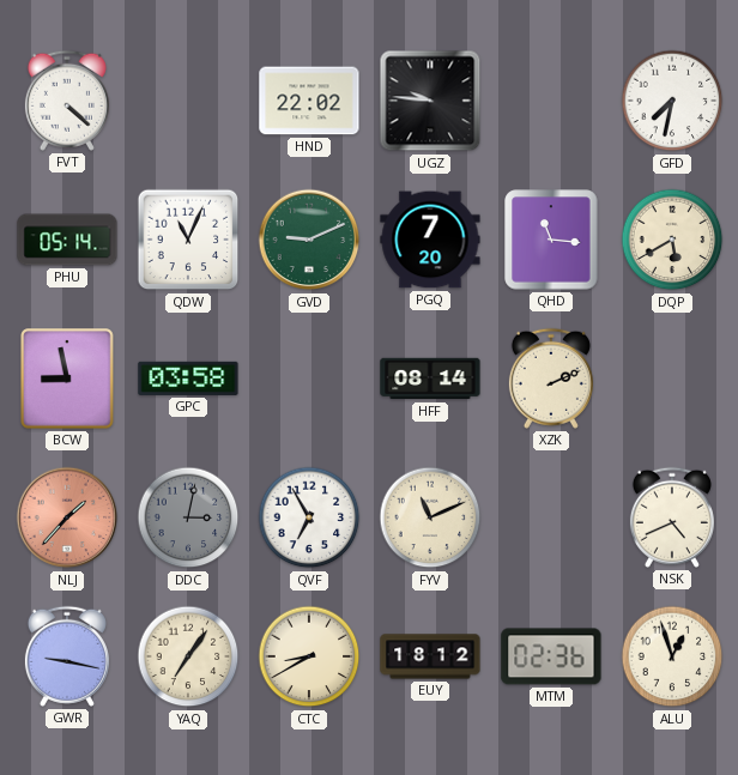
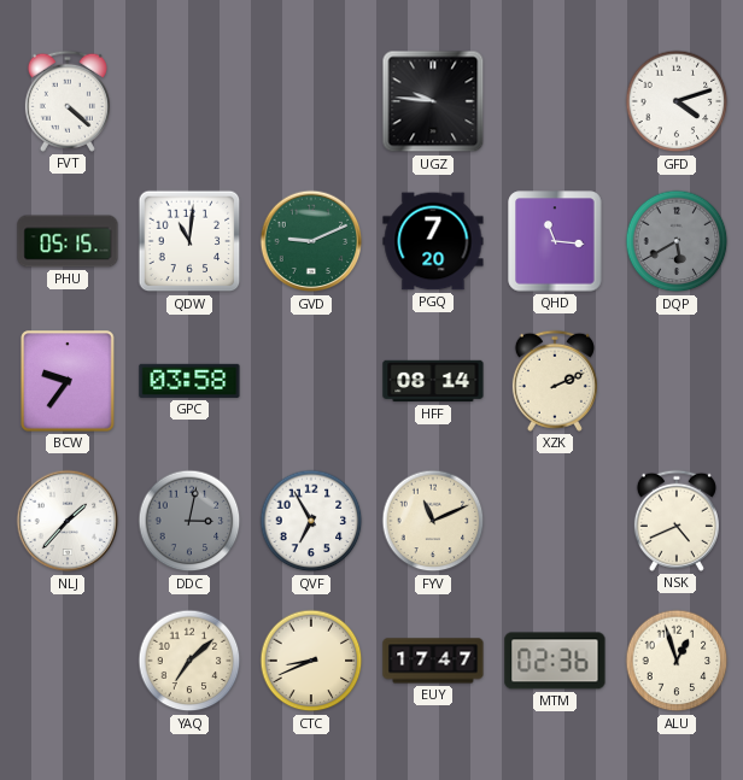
HND: 22:02 -> none
GFD: 7:32 -> 4:12
PHU: 05:14 -> 05:15
QDW: 11:04 -> 11:01
DQP dial: cream -> grey
BCW: 8:58 -> 9:36
NLJ dial: salmon -> white
GWR: 9:17 -> none
YAQ: 7:06 -> 7:08
CTC: 8:40 -> 8:41
EUY: 18:12 -> 17:47
